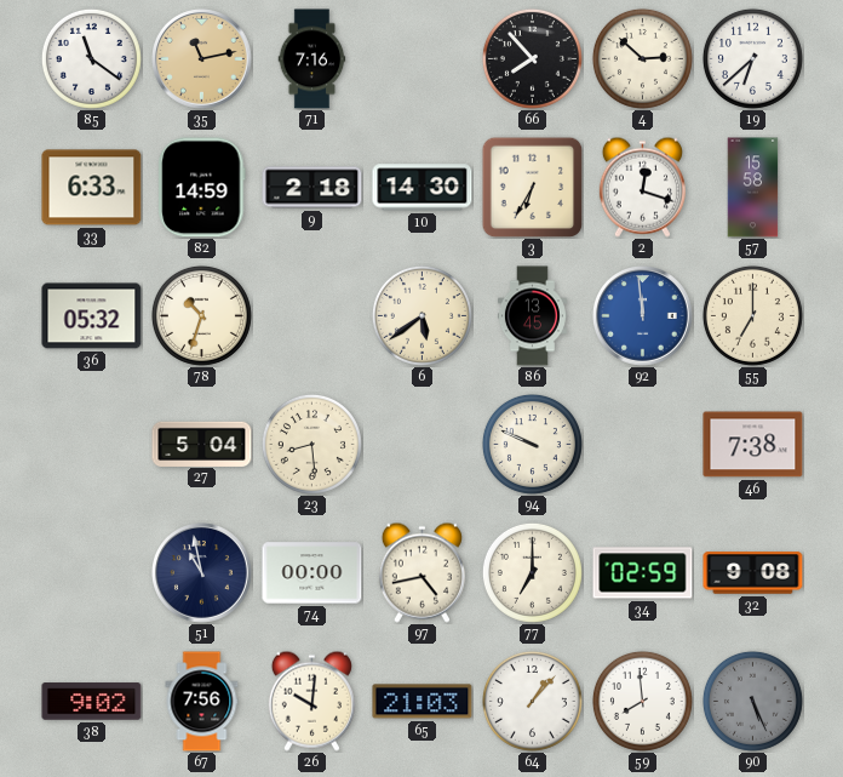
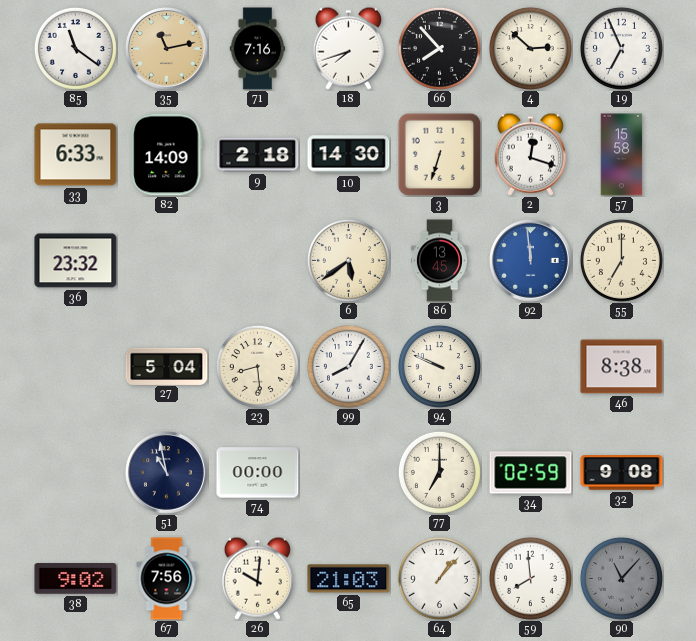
18: none -> 7:42
19: 6:38 -> 6:56
82: 14:59 -> 14:09
3: 6:35 -> 6:33
36: 05:32 -> 23:32
78: 10:33 -> none
99: none -> 8:05
46: 7:38 -> 8:38
97: 4:43 -> none
90: 5:26 -> 11:07
